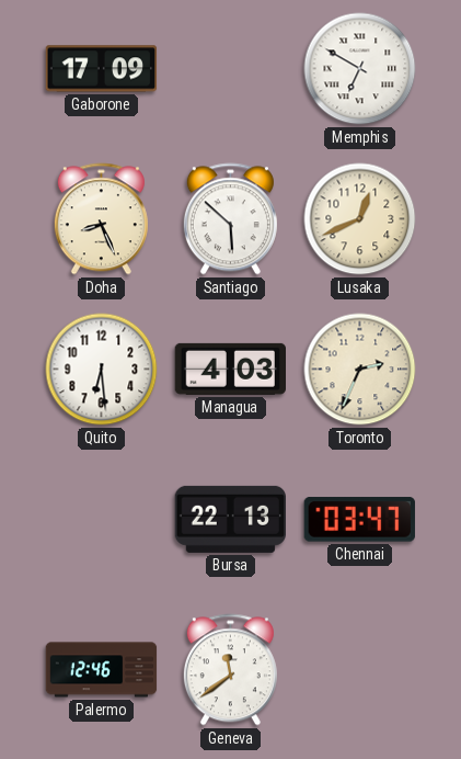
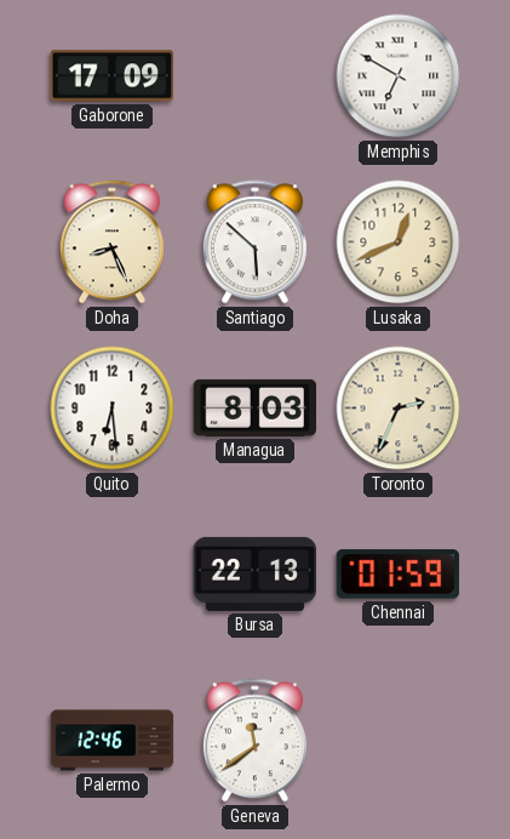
Managua: 4:03 -> 8:03
Chennai: 03:47 -> 01:59
